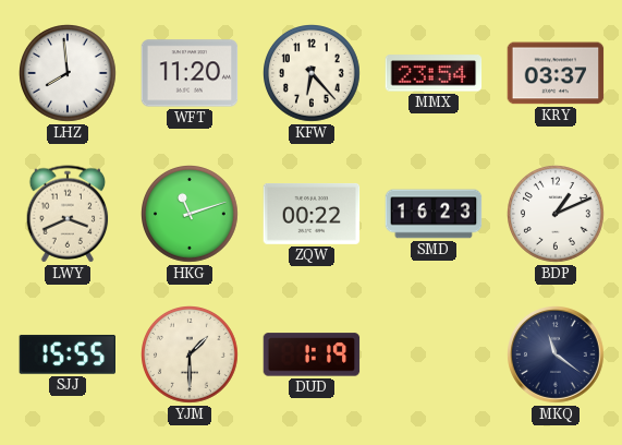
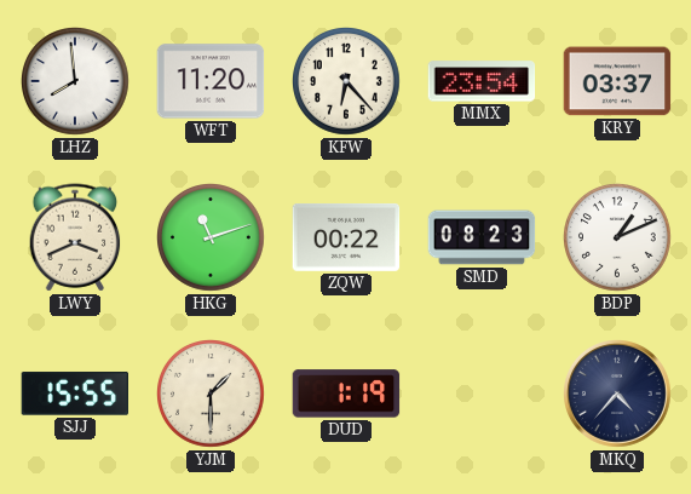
SMD: 16:23 -> 08:23
MKQ: 11:21 -> 4:37
